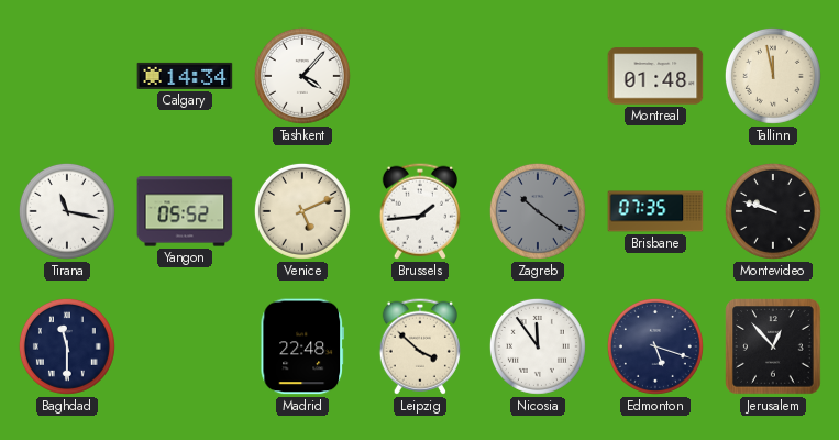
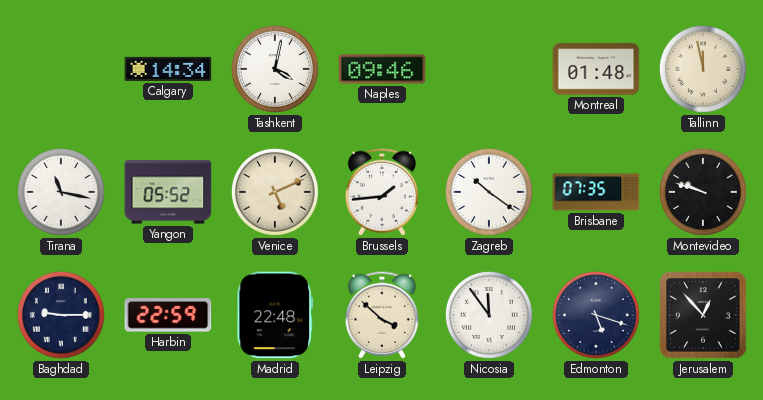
Tashkent: 4:07 -> 4:02
Naples: none -> 09:46
Zagreb dial: grey -> white
Baghdad: 11:30 -> 9:15
Harbin: none -> 22:59
